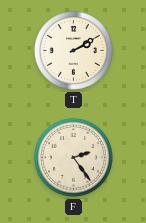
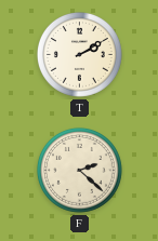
F: 2:24 -> 2:22
